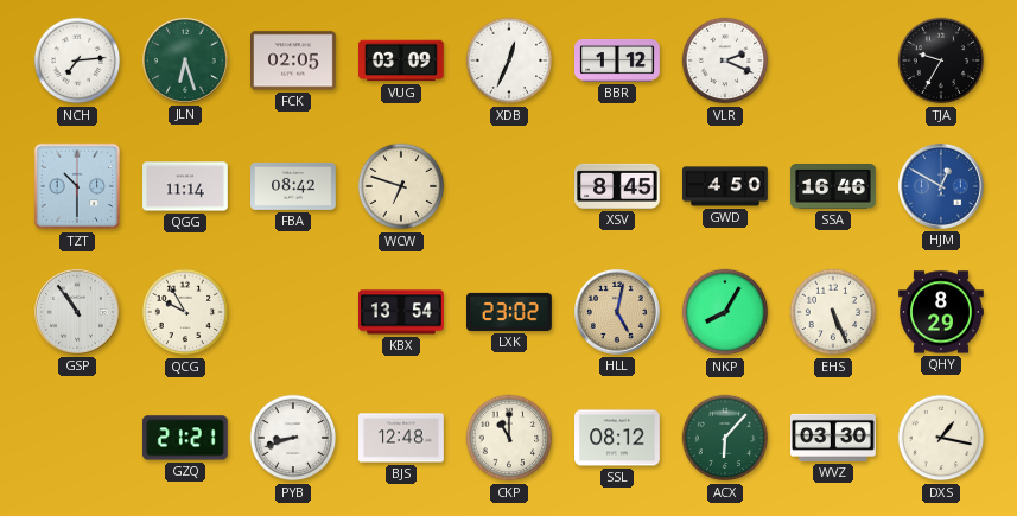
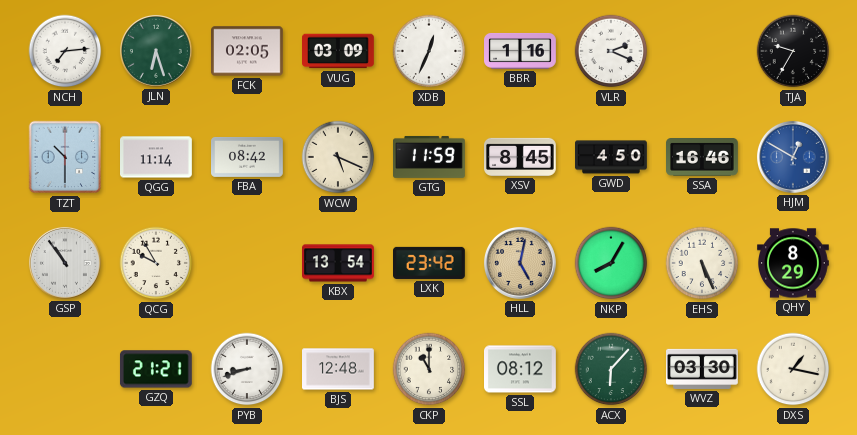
BBR: 1:12 -> 1:16
WCW: 6:48 -> 5:19
GTG: none -> 11:59
LXK: 23:02 -> 23:42
